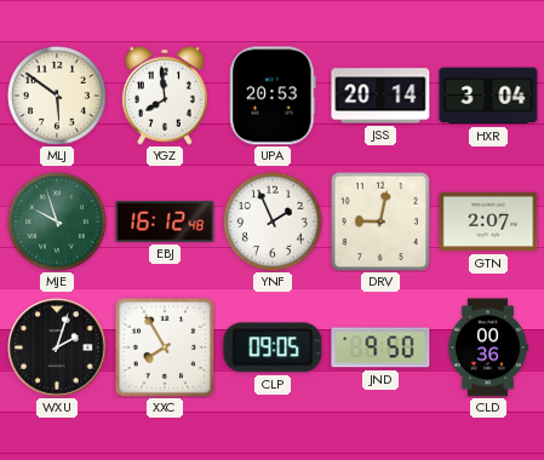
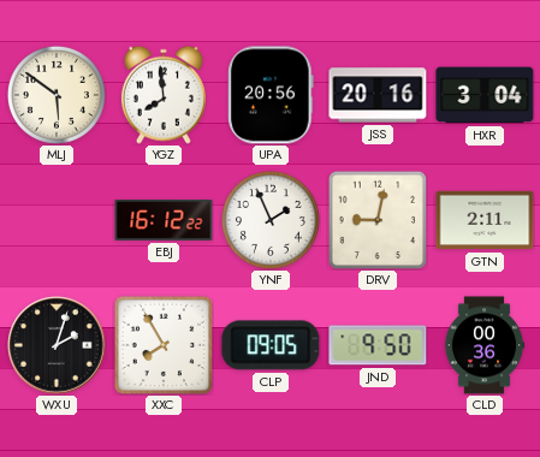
UPA: 20:53 -> 20:56
JSS: 20:14 -> 20:16
MJE: 9:57 -> none
EBJ: 16:12:48 -> 16:12:22
GTN: 2:07 -> 2:11
